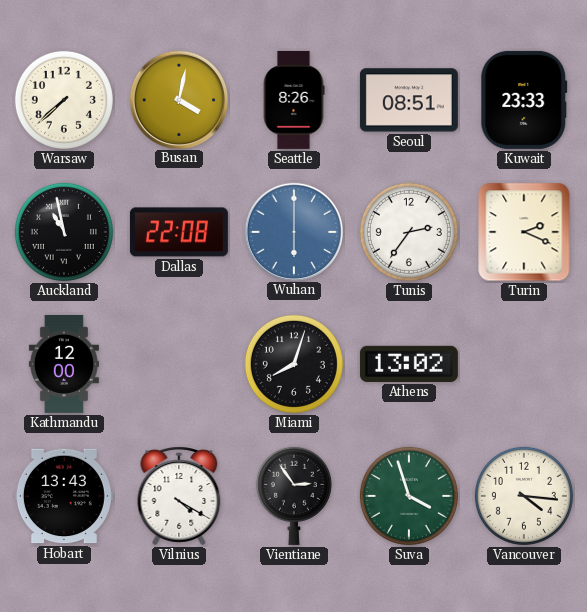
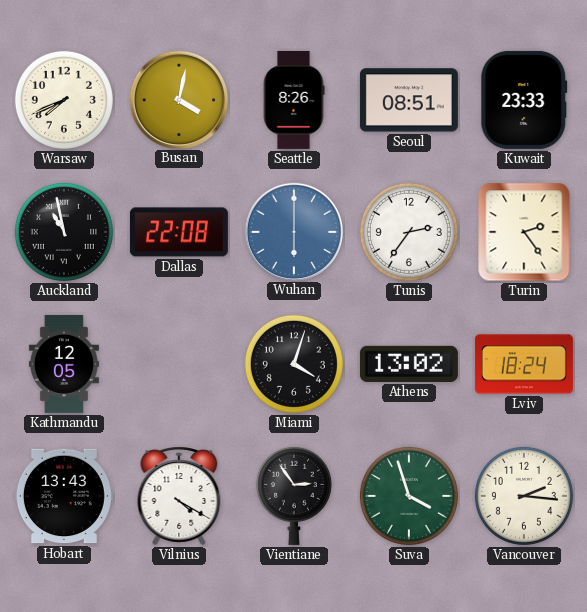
Warsaw: 7:38 -> 7:41
Turin: 2:19 -> 2:24
Kathmandu: 12:00 -> 12:05
Miami: 8:03 -> 4:03
Lviv: none -> 18:24
Vancouver: 4:16 -> 2:16
